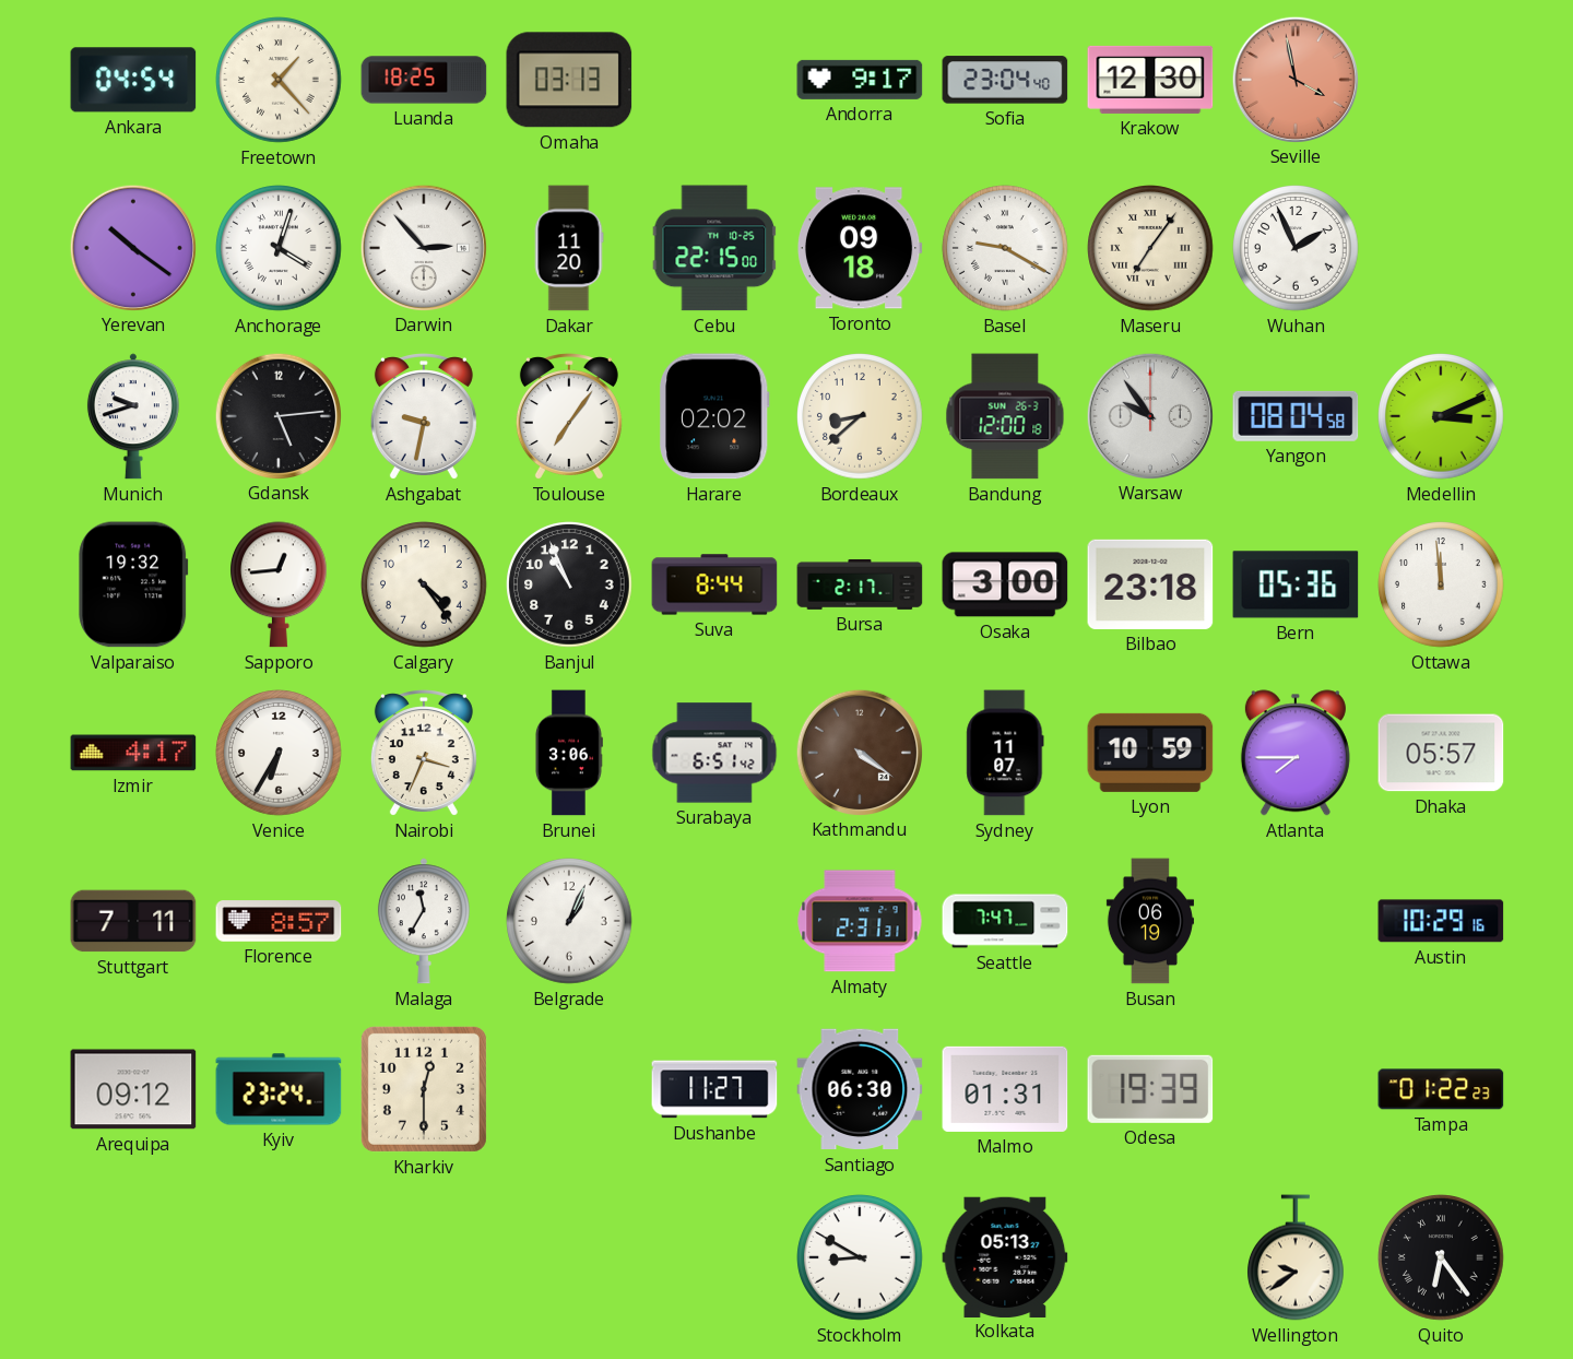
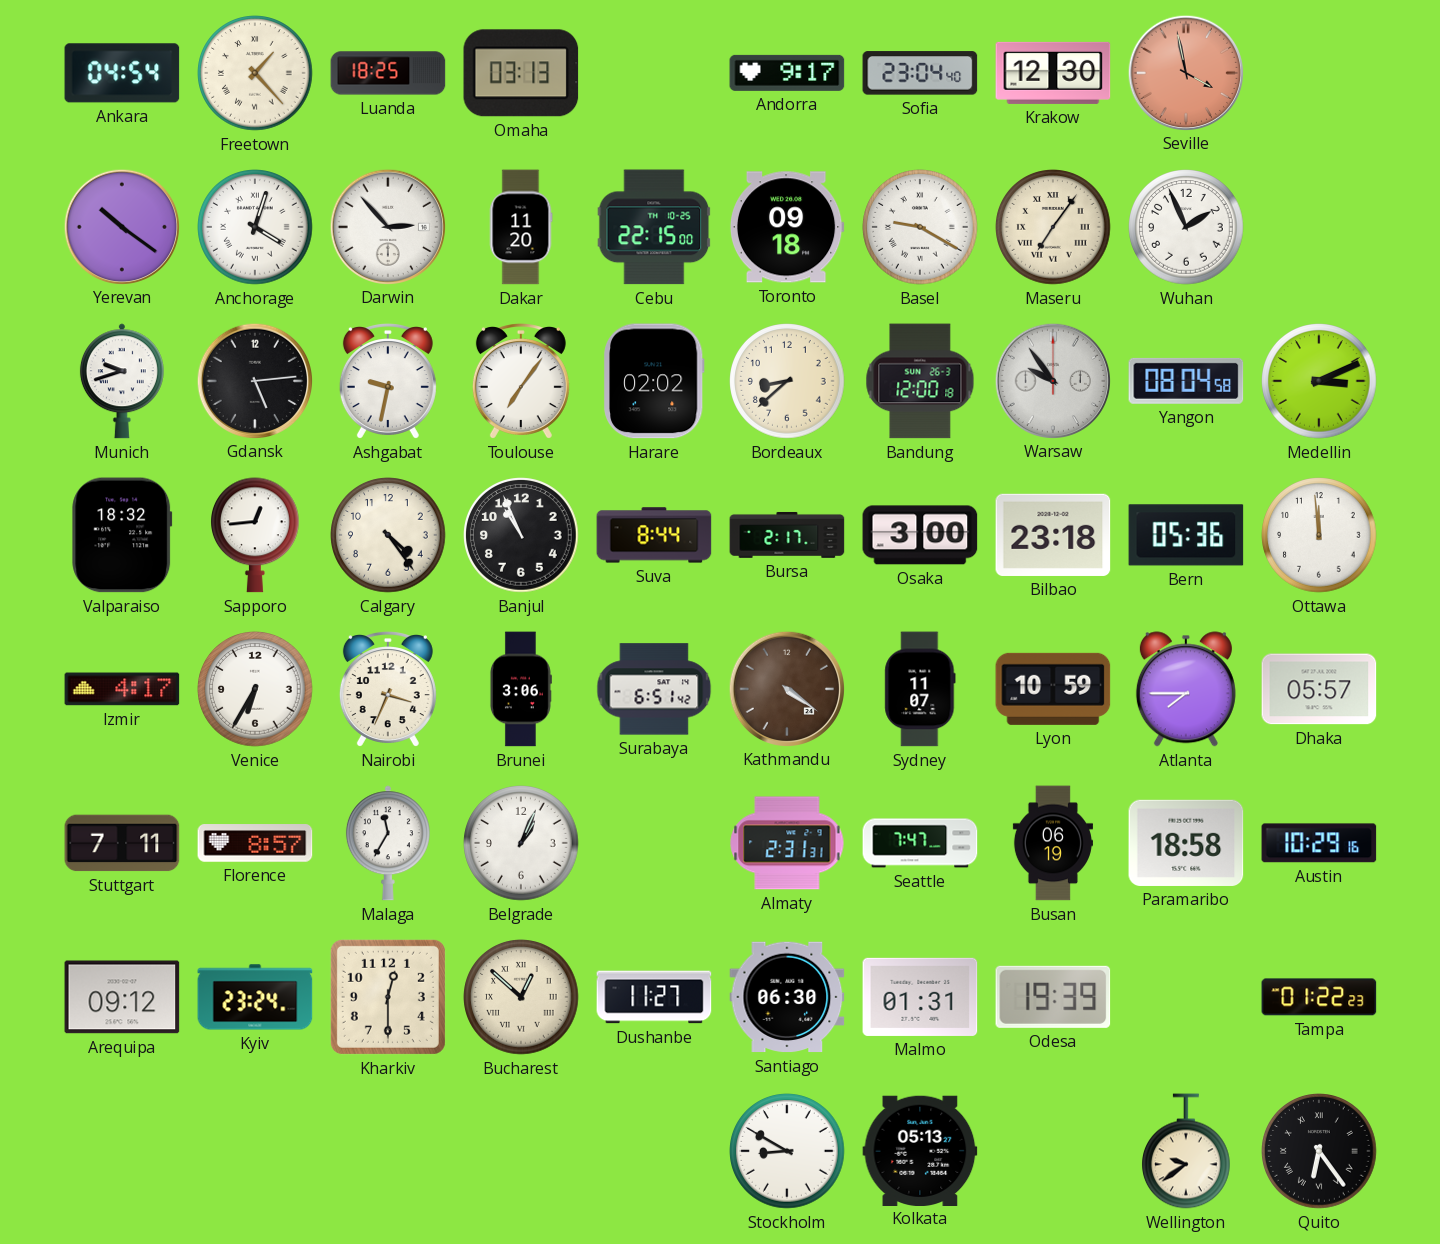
Valparaiso: 19:32 -> 18:32
Paramaribo: none -> 18:58
Bucharest: none -> 12:52
